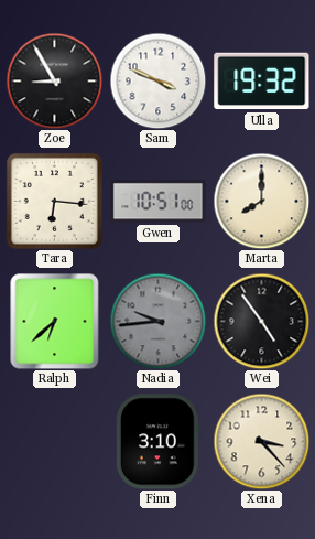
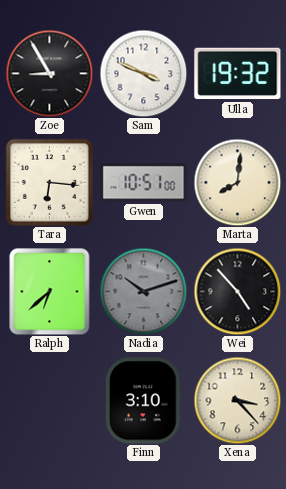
Marta: 8:00 -> 8:01
Nadia: 9:44 -> 10:12
Wei: 4:54 -> 4:53
